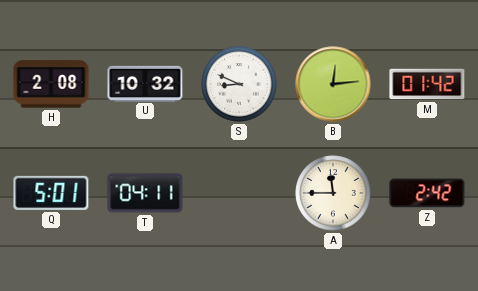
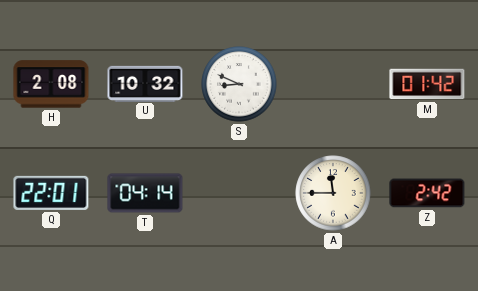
B: 12:14 -> none
Q: 5:01 -> 22:01
T: 04:11 -> 04:14
